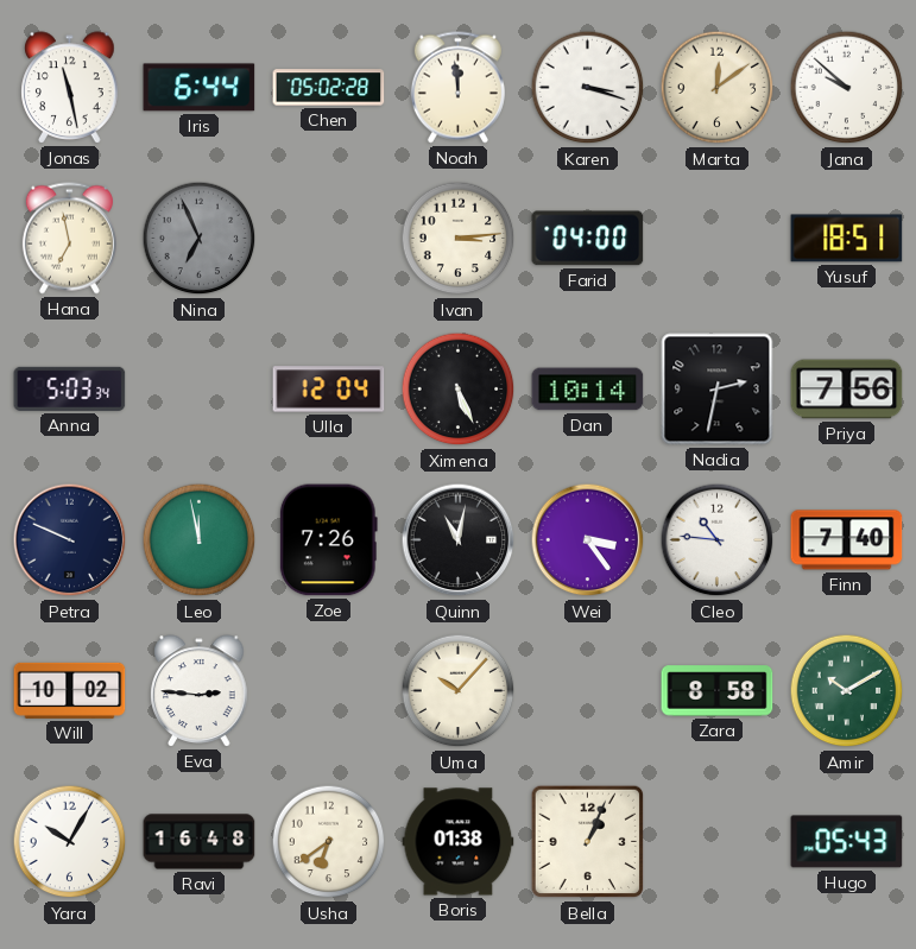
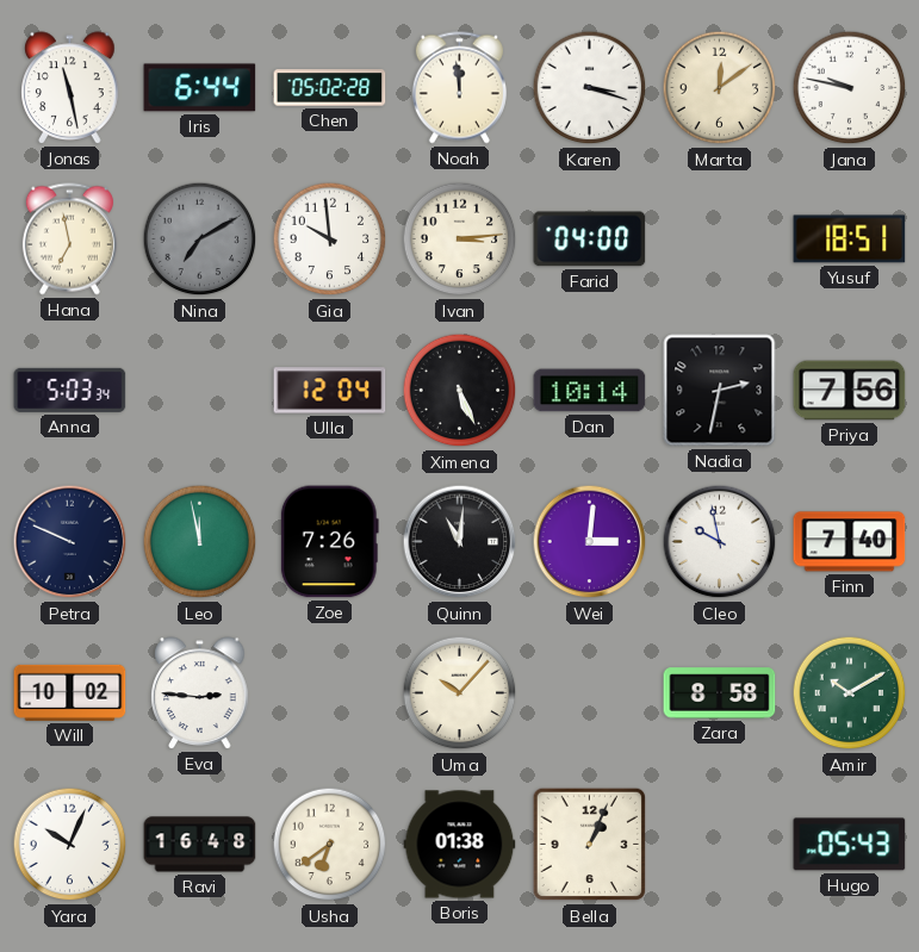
Jana: 9:52 -> 9:47
Nina: 6:56 -> 7:10
Gia: none -> 9:59
Quinn: 11:02 -> 11:01
Wei: 3:24 -> 3:01
Cleo: 10:46 -> 9:58
Yara: 10:05 -> 10:04
